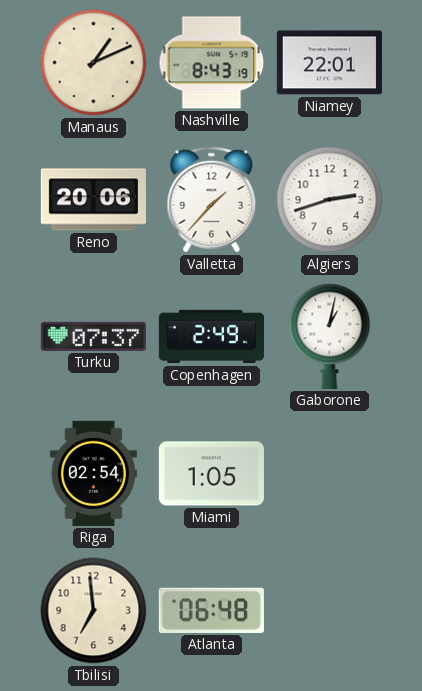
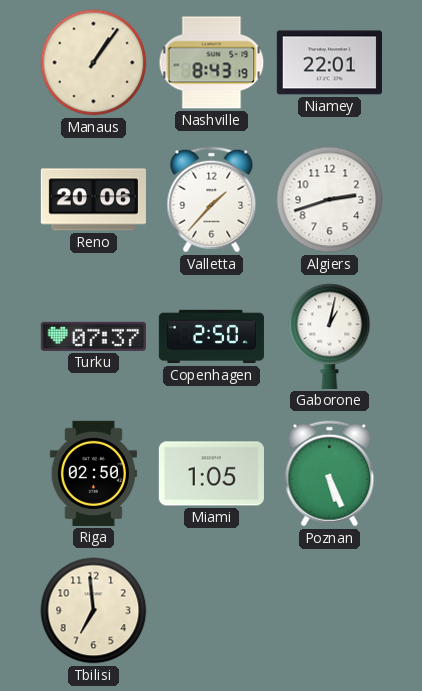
Manaus: 1:11 -> 1:06
Copenhagen: 2:49 -> 2:50
Riga: 02:54 -> 02:50
Poznan: none -> 5:26
Atlanta: 06:48 -> none
